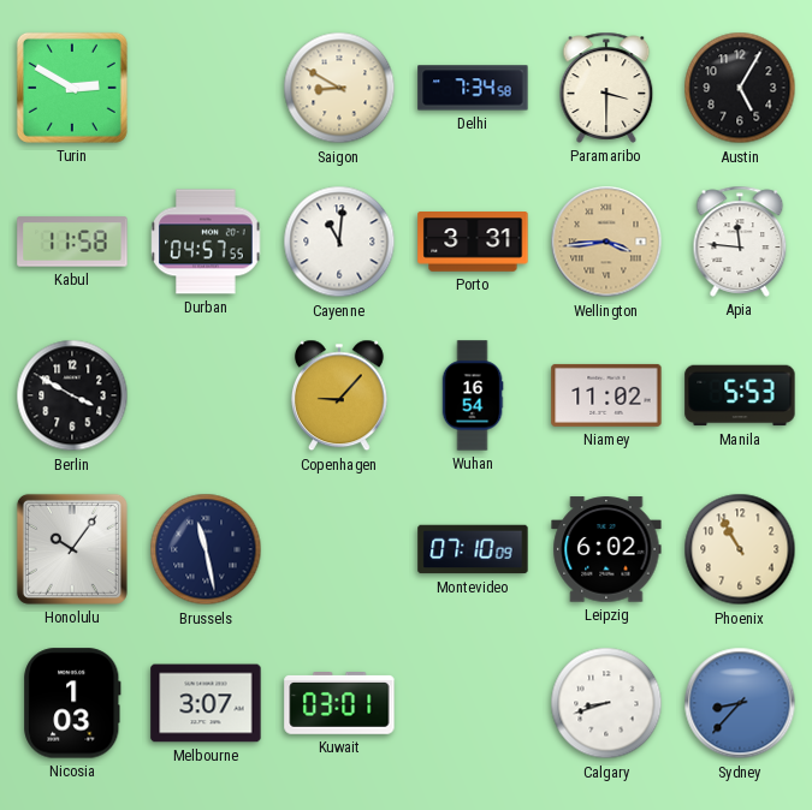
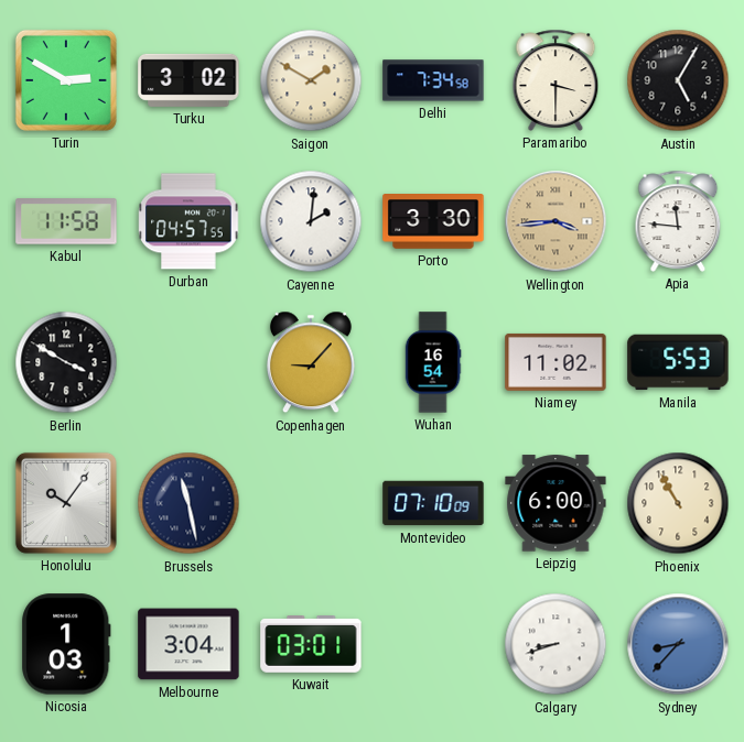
Turku: none -> 3:02
Saigon: 8:50 -> 1:50
Cayenne: 11:01 -> 2:01
Porto: 3:31 -> 3:30
Leipzig: 6:02 -> 6:00
Melbourne: 3:07 -> 3:04
